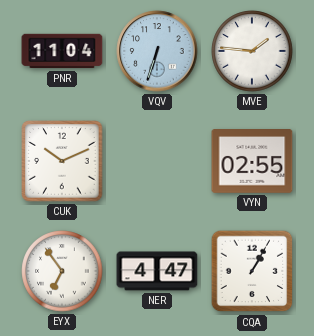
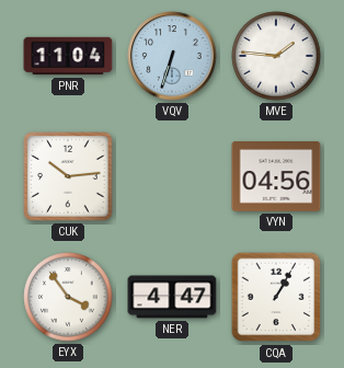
CUK: 10:11 -> 10:14
VYN: 02:55 -> 04:56
EYX: 6:54 -> 3:54
